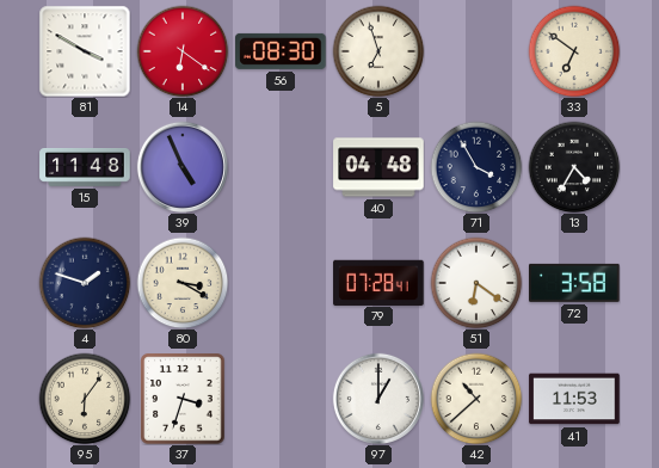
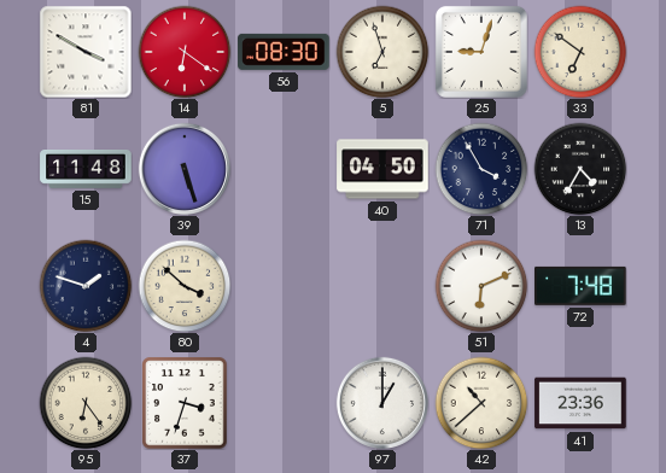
25: none -> 9:03
39: 4:56 -> 5:27
40: 04:48 -> 04:50
80: 3:20 -> 3:52
79: 07:28 -> none
51: 6:21 -> 6:11
72: 3:58 -> 7:48
95: 6:06 -> 6:24
41: 11:53 -> 23:36
